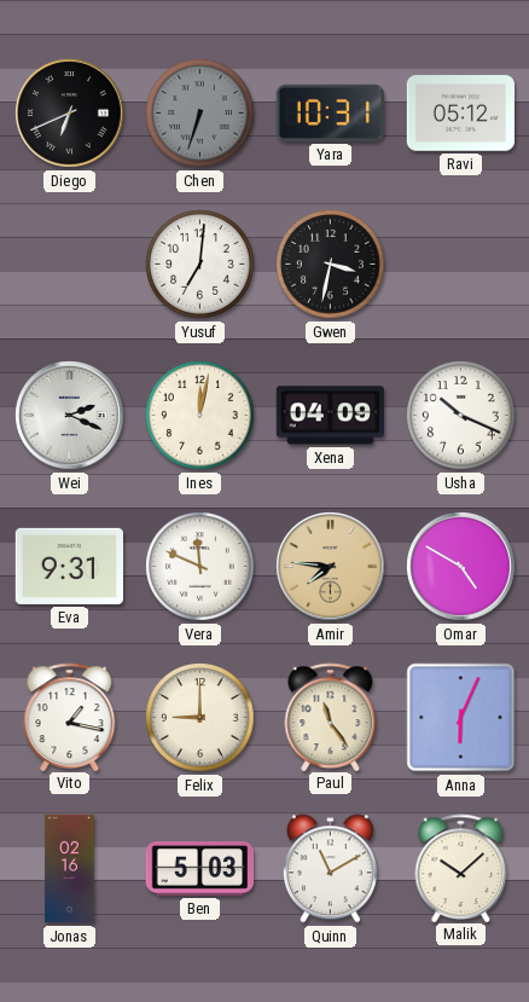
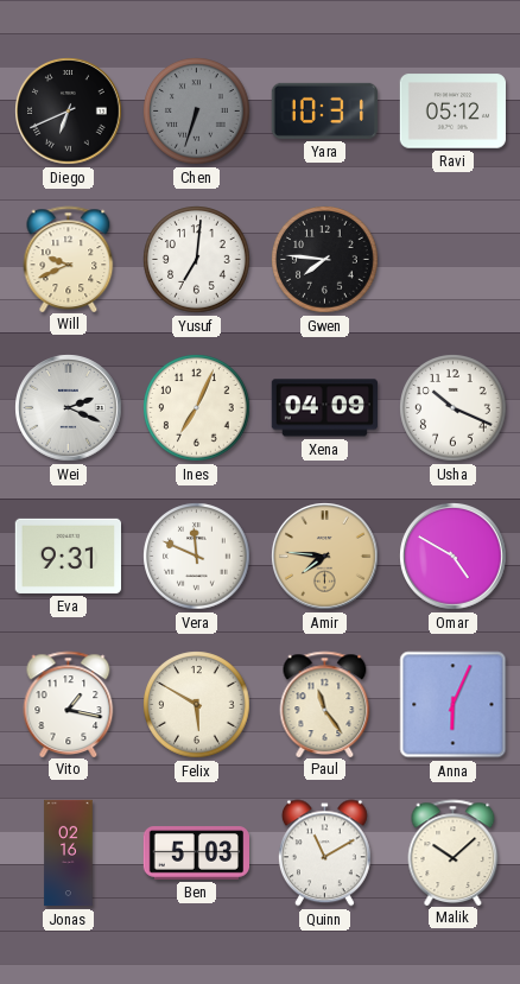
Will: none -> 9:41
Gwen: 3:32 -> 7:46
Ines: 12:02 -> 7:04
Felix: 9:00 -> 5:50
